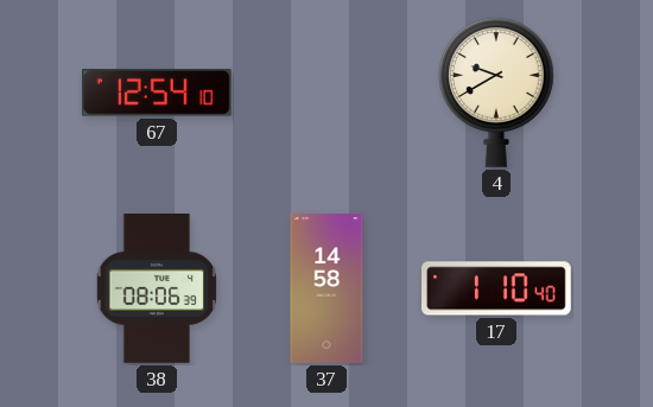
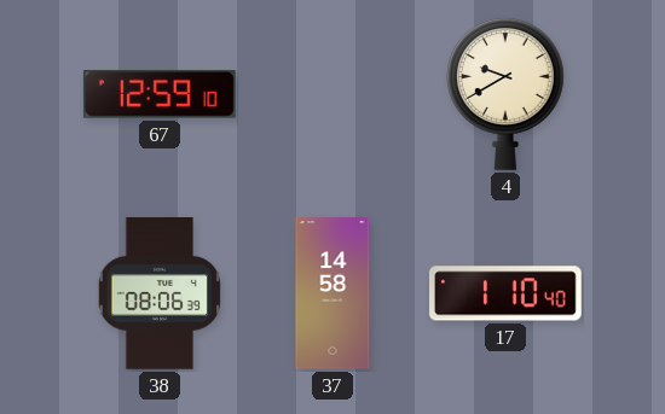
67: 12:54 -> 12:59
